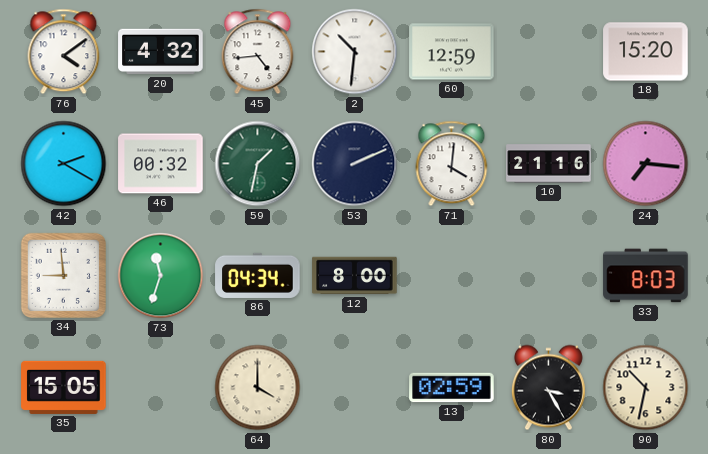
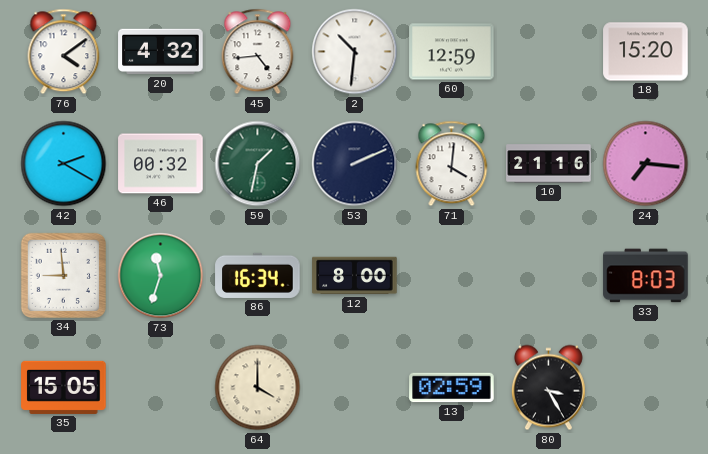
86: 04:34 -> 16:34
90: 10:32 -> none
